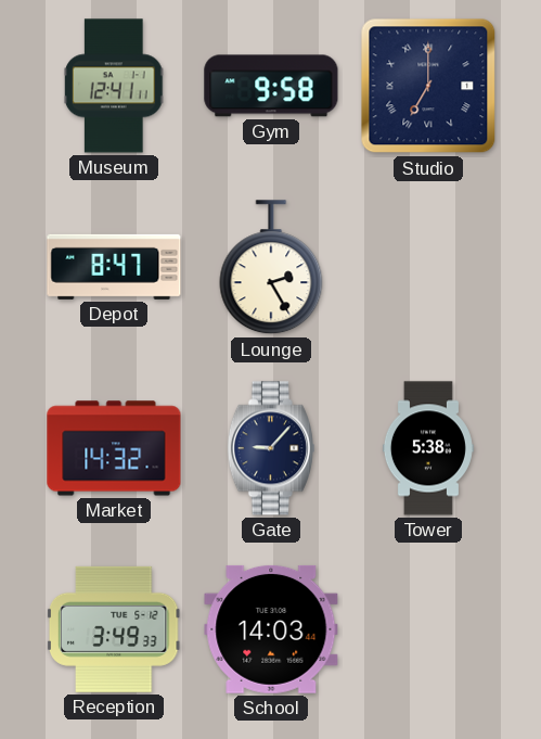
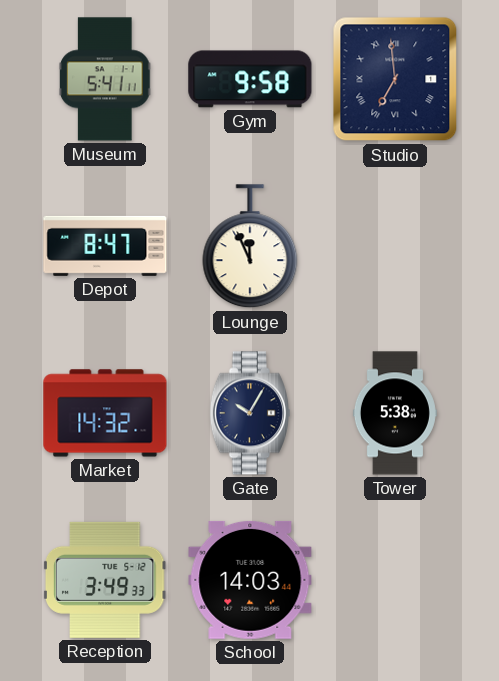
Museum: 12:41 -> 5:41
Studio: 7:00 -> 6:59
Lounge: 2:25 -> 11:56
Gate: 9:07 -> 10:05
